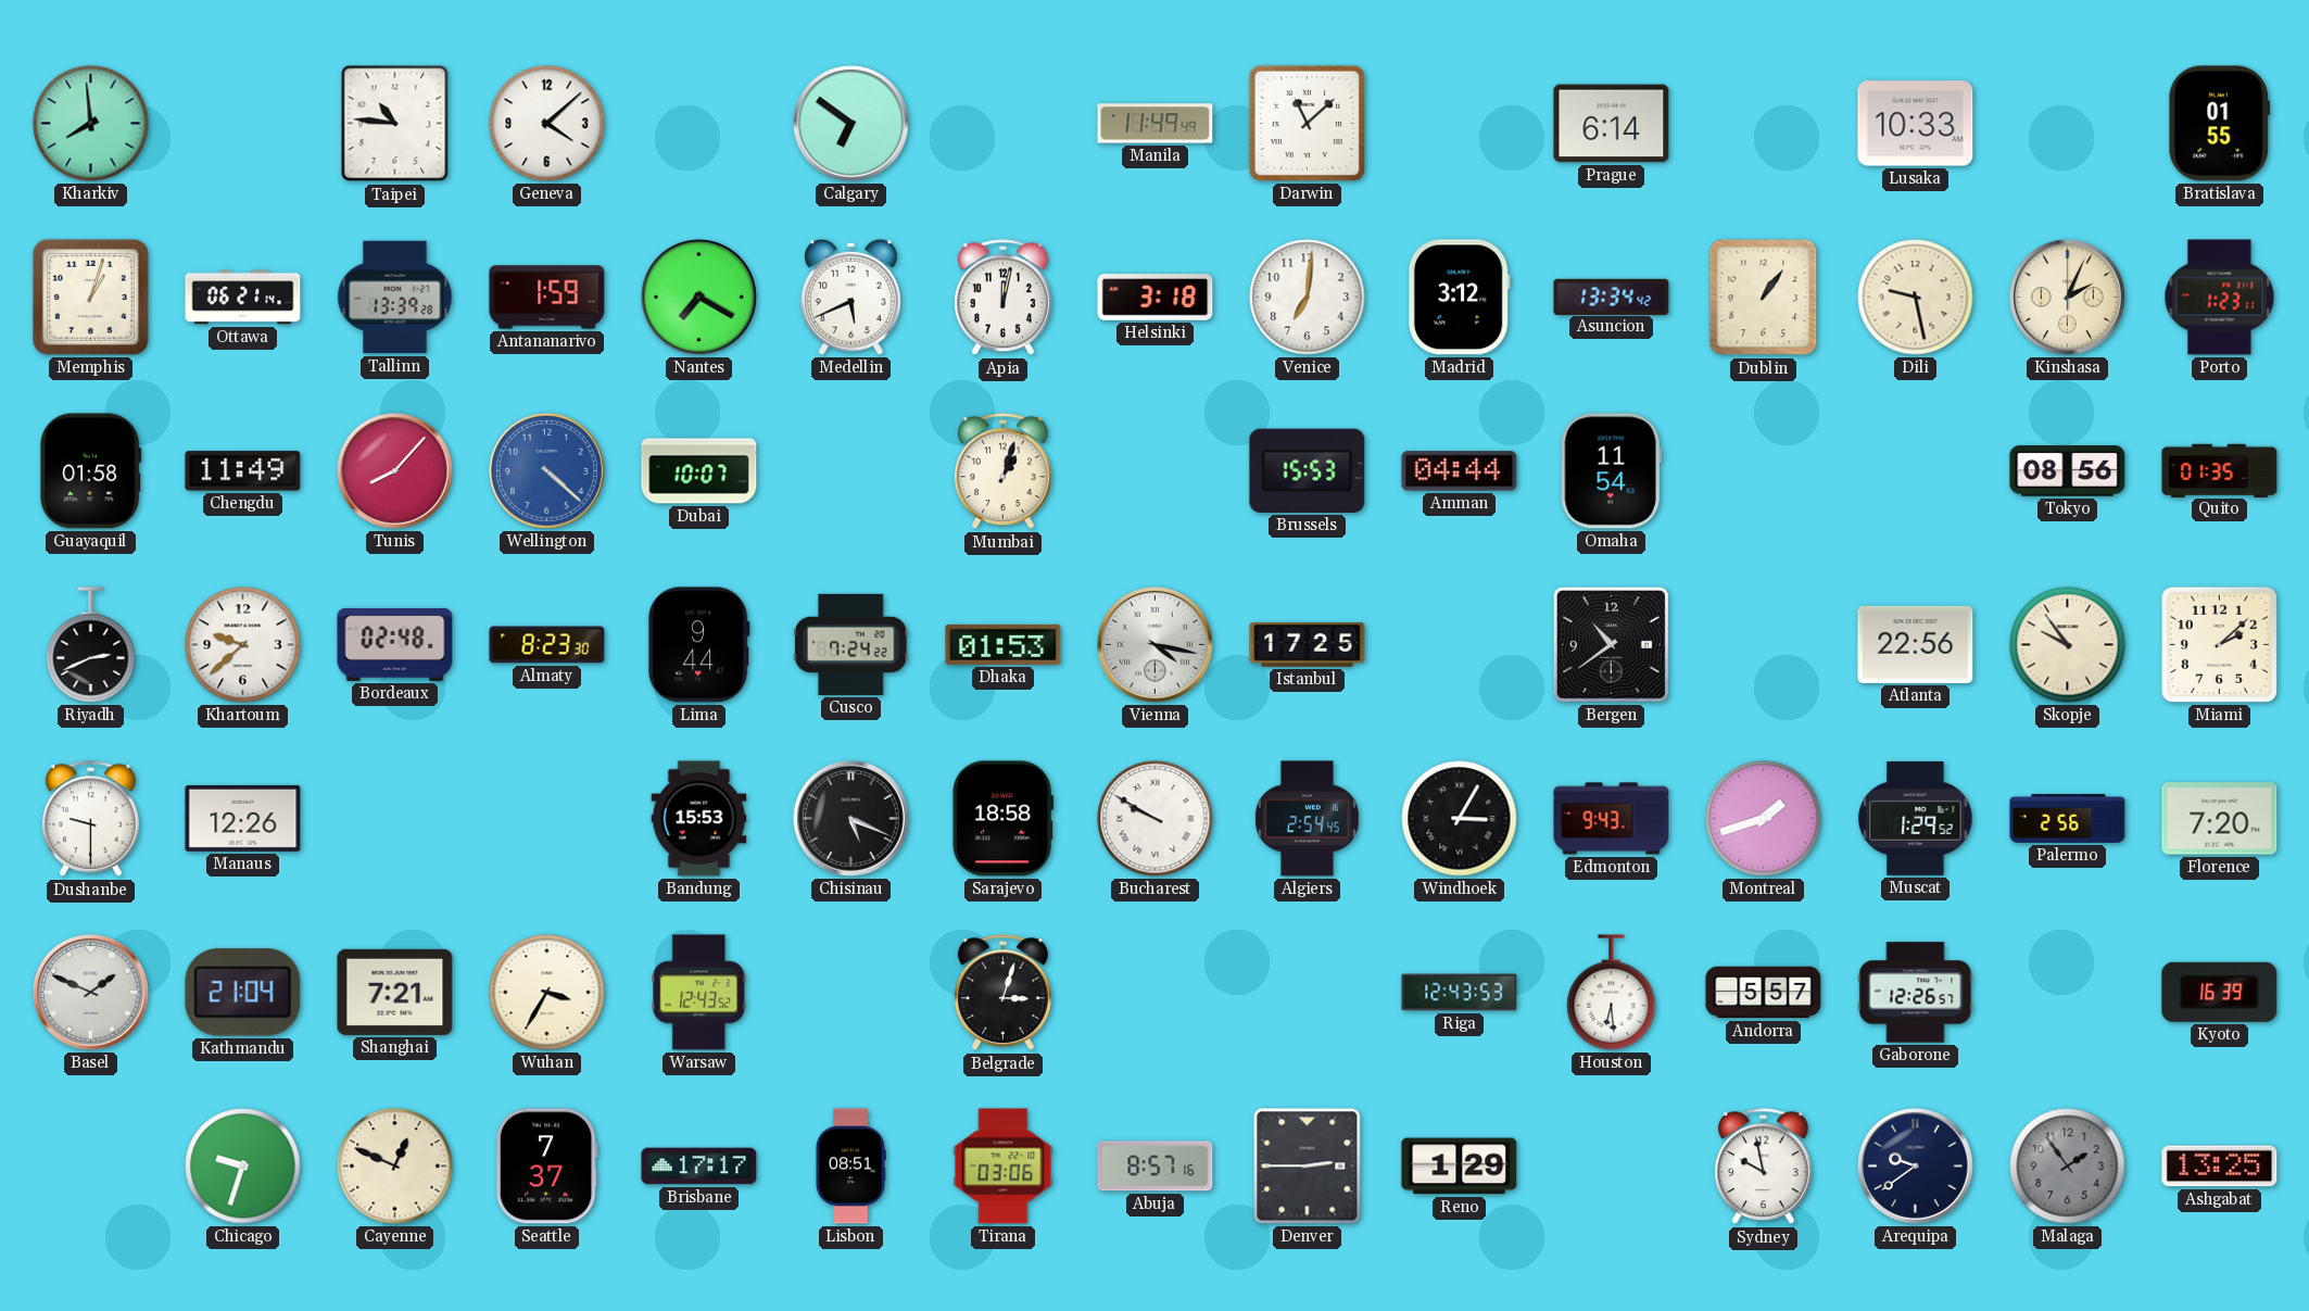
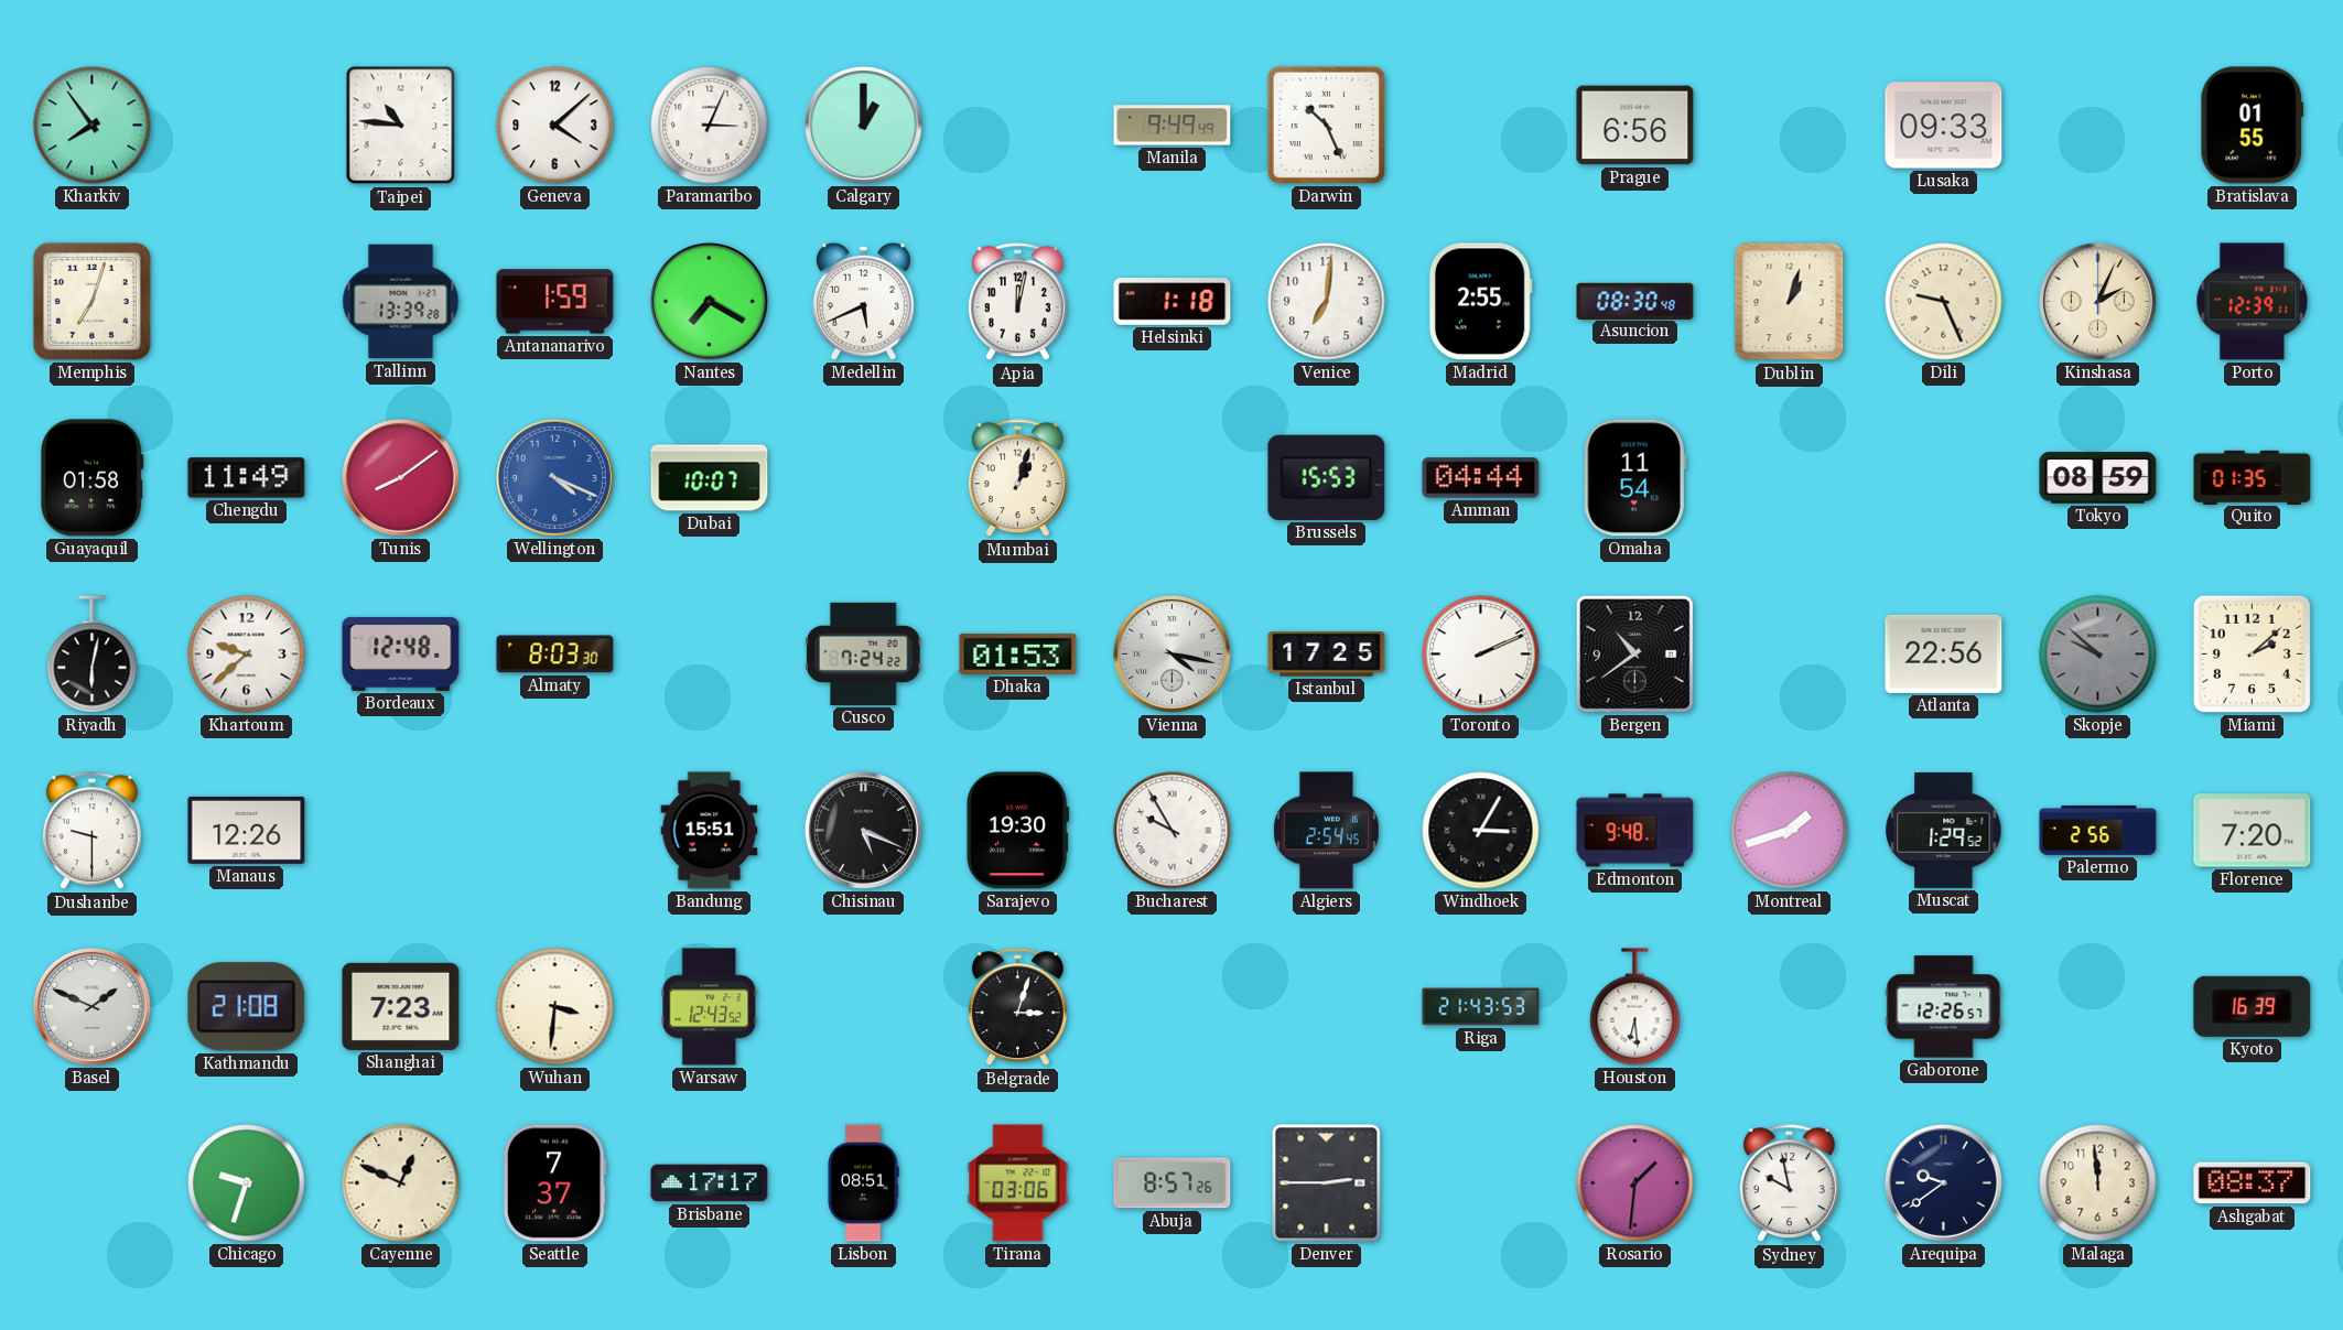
Kharkiv: 7:59 -> 7:54
Paramaribo: none -> 3:04
Calgary: 6:51 -> 1:00
Manila: 11:49 -> 9:49
Darwin: 11:08 -> 10:26
Prague: 6:14 -> 6:56
Lusaka: 10:33 -> 09:33
Memphis: 1:03 -> 7:03
Ottawa: 06:21 -> none
Helsinki: 3:18 -> 1:18
Madrid: 3:12 -> 2:55
Asuncion: 13:34 -> 08:30
Dublin: 1:06 -> 1:03
Dili: 9:28 -> 9:26
Porto: 1:23 -> 12:39
Tunis: 8:07 -> 8:09
Wellington: 4:22 -> 4:19
Tokyo: 08:56 -> 08:59
Riyadh: 2:41 -> 6:02
Bordeaux: 02:48 -> 12:48
Almaty: 8:23 -> 8:03
Lima: 9:44 -> none
Toronto: none -> 2:11
Skopje: 9:54 -> 9:52
Skopje dial: cream -> grey
Bandung: 15:53 -> 15:51
Sarajevo: 18:58 -> 19:30
Bucharest: 9:50 -> 9:55
Edmonton: 9:43 -> 9:48
Kathmandu: 21:04 -> 21:08
Shanghai: 7:21 -> 7:23
Wuhan: 3:35 -> 3:31
Riga: 12:43 -> 21:43
Andorra: 5:57 -> none
Abuja: 8:57:16 -> 8:57:26
Reno: 1:29 -> none
Rosario: none -> 1:31
Malaga: 1:54 -> 11:59
Malaga dial: grey -> cream
Ashgabat: 13:25 -> 08:37
